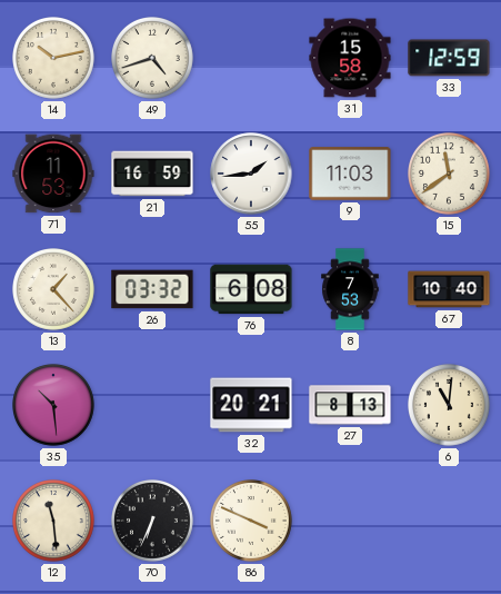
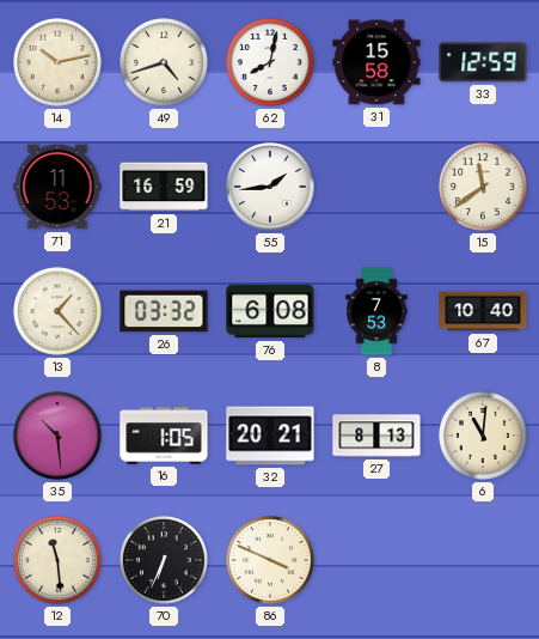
62: none -> 8:02
9: 11:03 -> none
16: none -> 1:05
